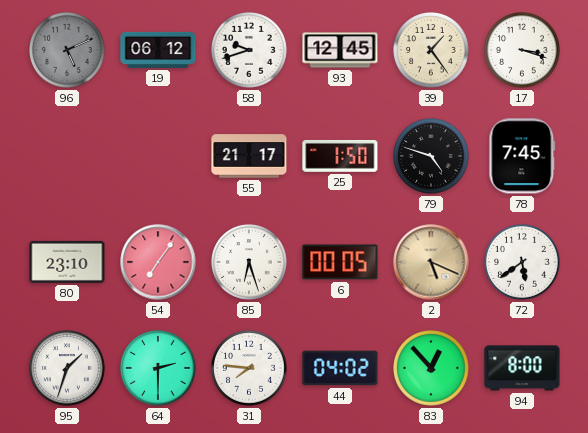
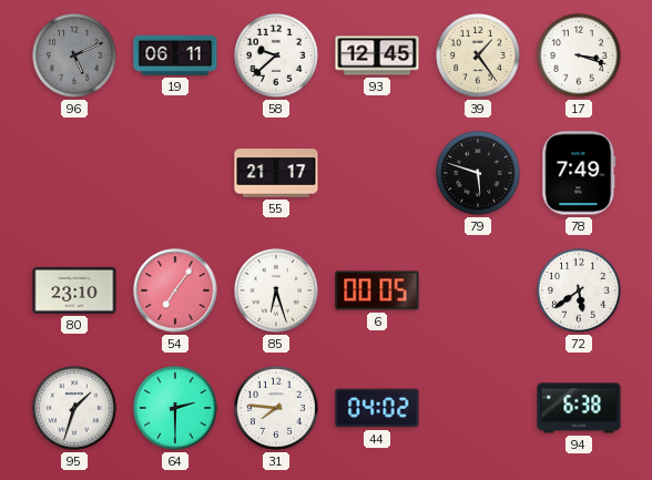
19: 06:12 -> 06:11
58: 9:42 -> 9:38
25: 1:50 -> none
79: 4:48 -> 5:48
78: 7:45 -> 7:49
2: 5:19 -> none
83: 12:53 -> none
94: 8:00 -> 6:38
